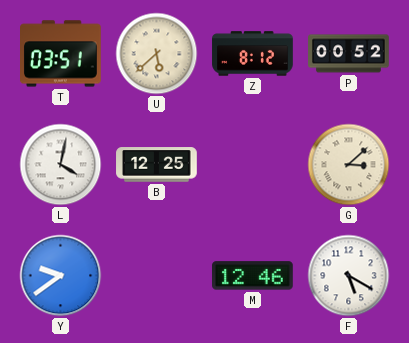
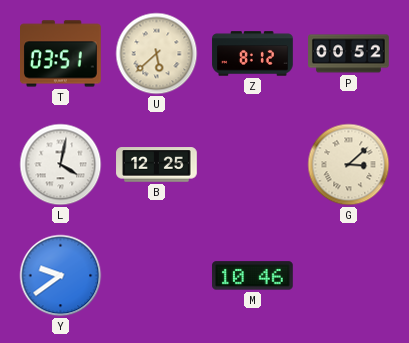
M: 12:46 -> 10:46
F: 5:20 -> none
